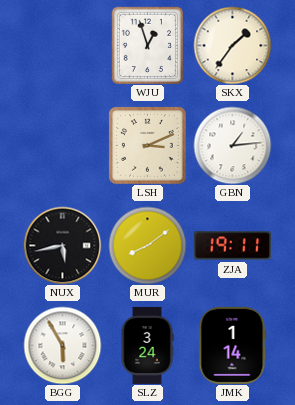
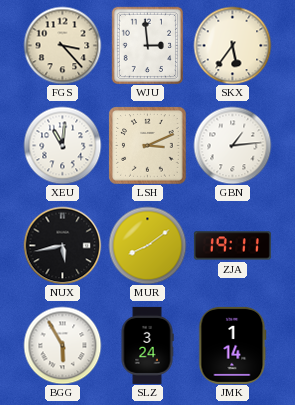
FGS: none -> 3:23
WJU: 12:57 -> 2:59
SKX: 1:36 -> 5:36
XEU: none -> 11:01
